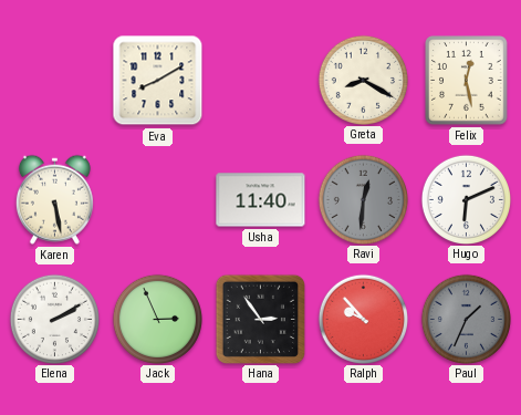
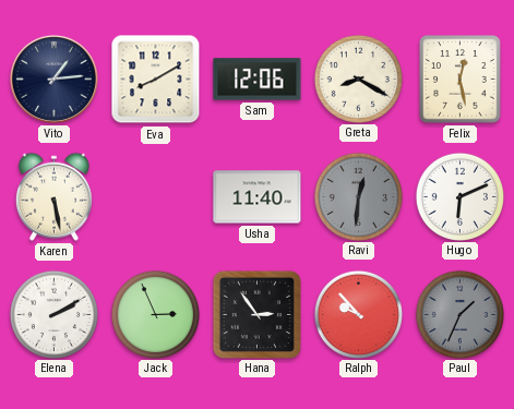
Vito: none -> 1:14
Sam: none -> 12:06
